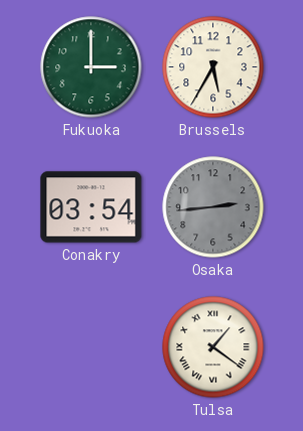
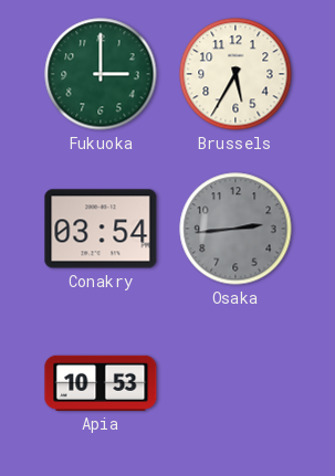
Apia: none -> 10:53
Tulsa: 1:21 -> none
